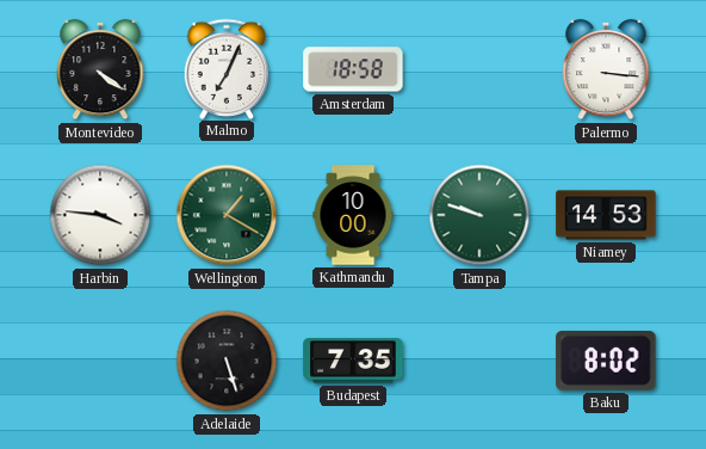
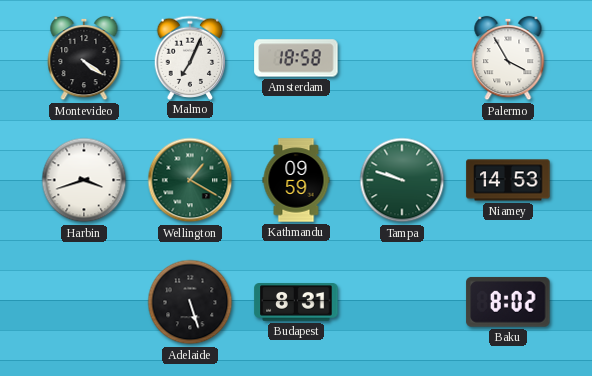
Palermo: 3:16 -> 3:55
Harbin: 3:46 -> 3:42
Kathmandu: 10:00 -> 09:59
Budapest: 7:35 -> 8:31
